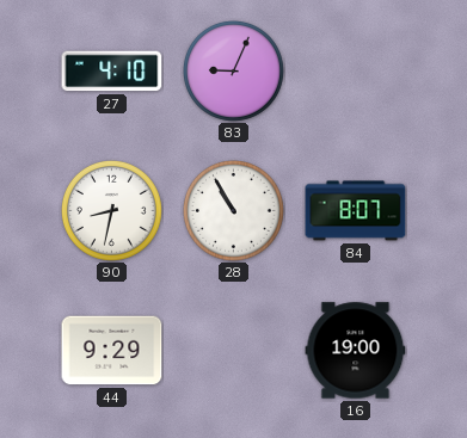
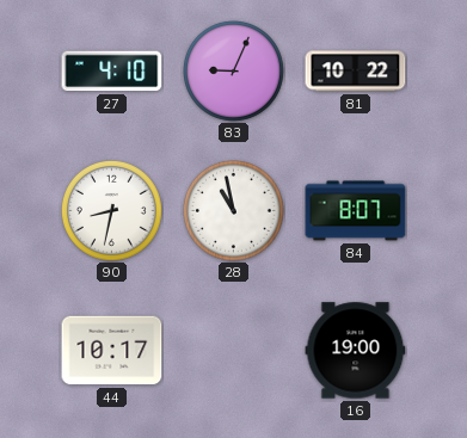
81: none -> 10:22
28: 10:55 -> 10:58
44: 9:29 -> 10:17
